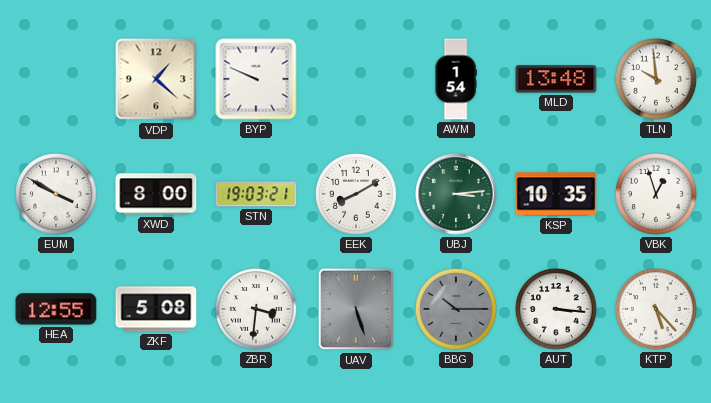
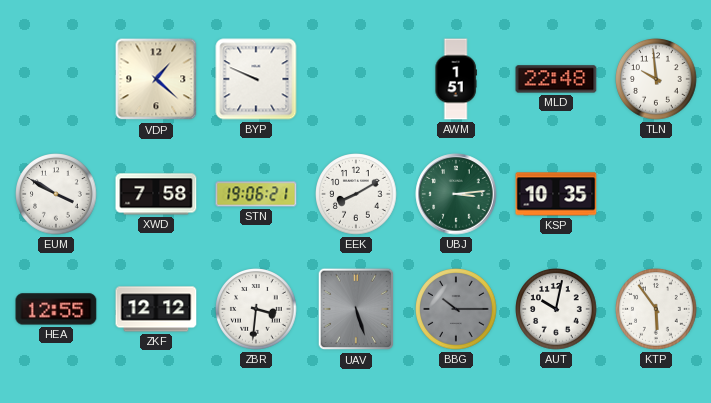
AWM: 1:54 -> 1:51
MLD: 13:48 -> 22:48
XWD: 8:00 -> 7:58
STN: 19:03 -> 19:06
VBK: 12:57 -> none
ZKF: 5:08 -> 12:12
AUT: 3:16 -> 10:02
KTP: 5:23 -> 5:54
